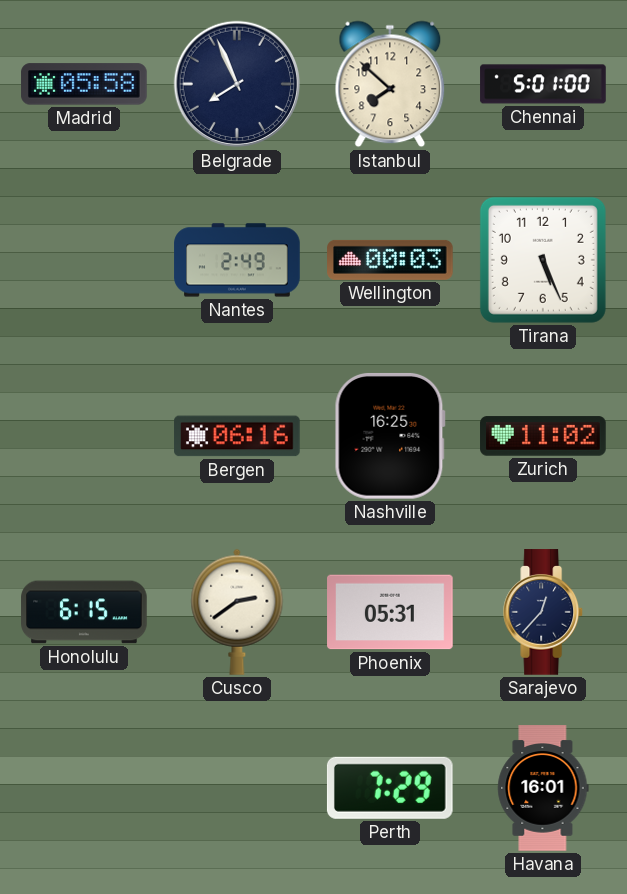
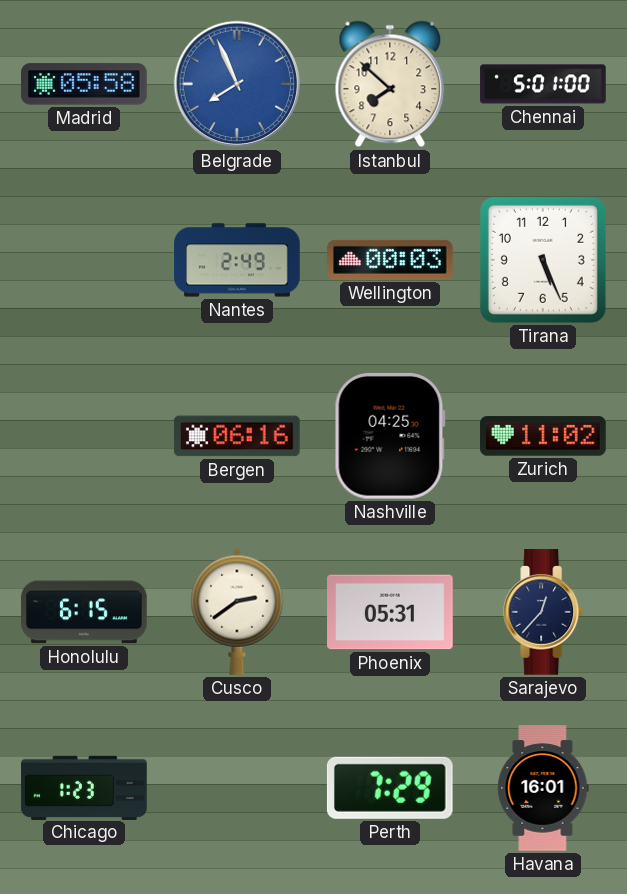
Belgrade dial: navy -> blue
Nashville: 16:25 -> 04:25
Chicago: none -> 1:23
